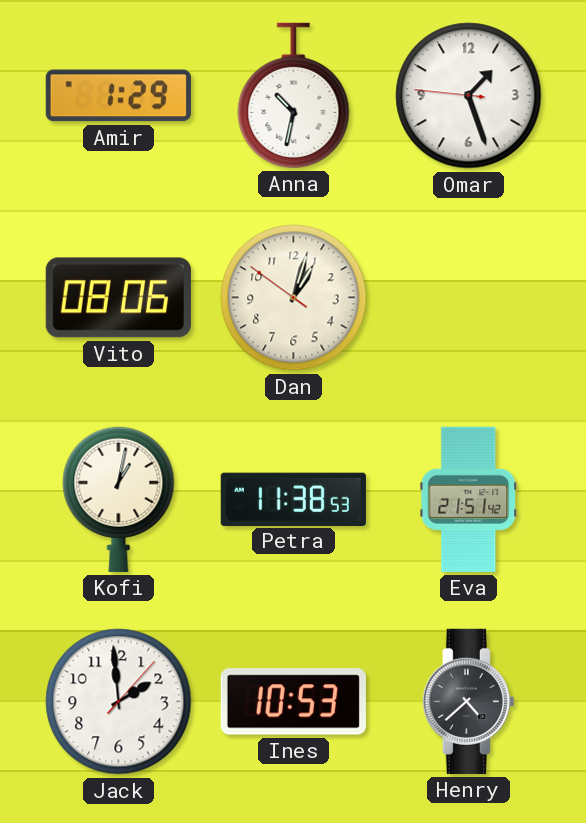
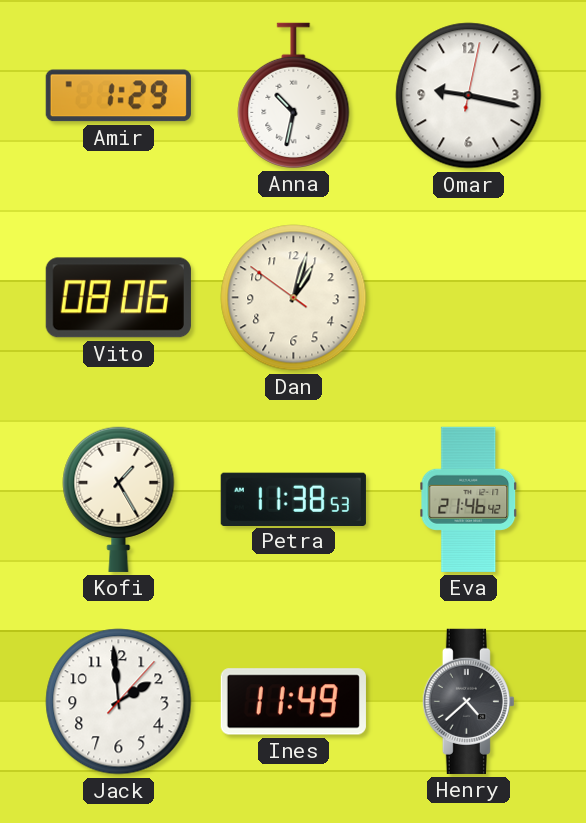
Omar: 1:26 -> 9:17
Kofi: 1:02 -> 1:25
Eva: 21:51 -> 21:46
Ines: 10:53 -> 11:49
